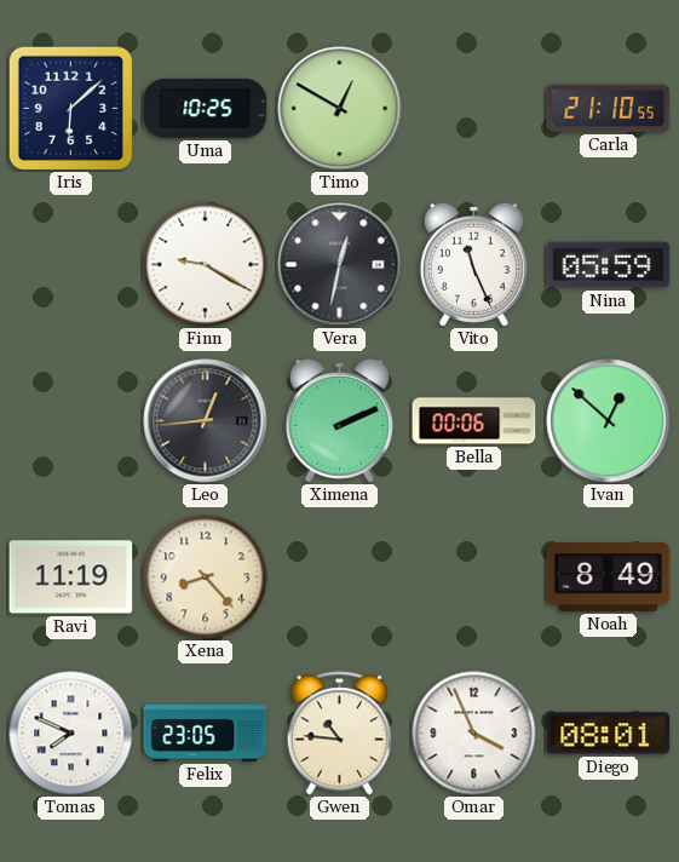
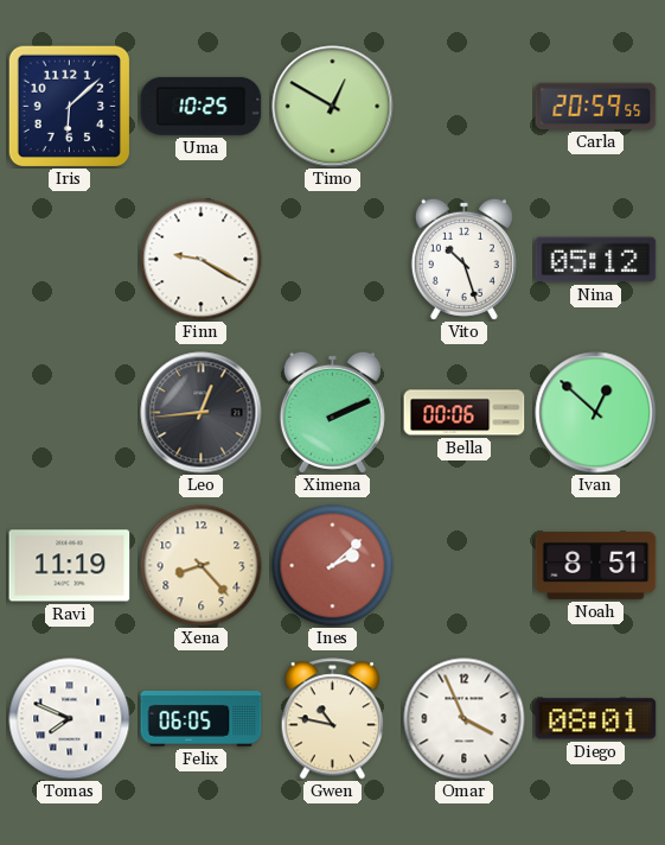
Carla: 21:10 -> 20:59
Vera: 12:32 -> none
Vito: 11:26 -> 10:27
Nina: 05:59 -> 05:12
Ines: none -> 2:08
Noah: 8:49 -> 8:51
Felix: 23:05 -> 06:05
Gwen: 10:46 -> 10:47
